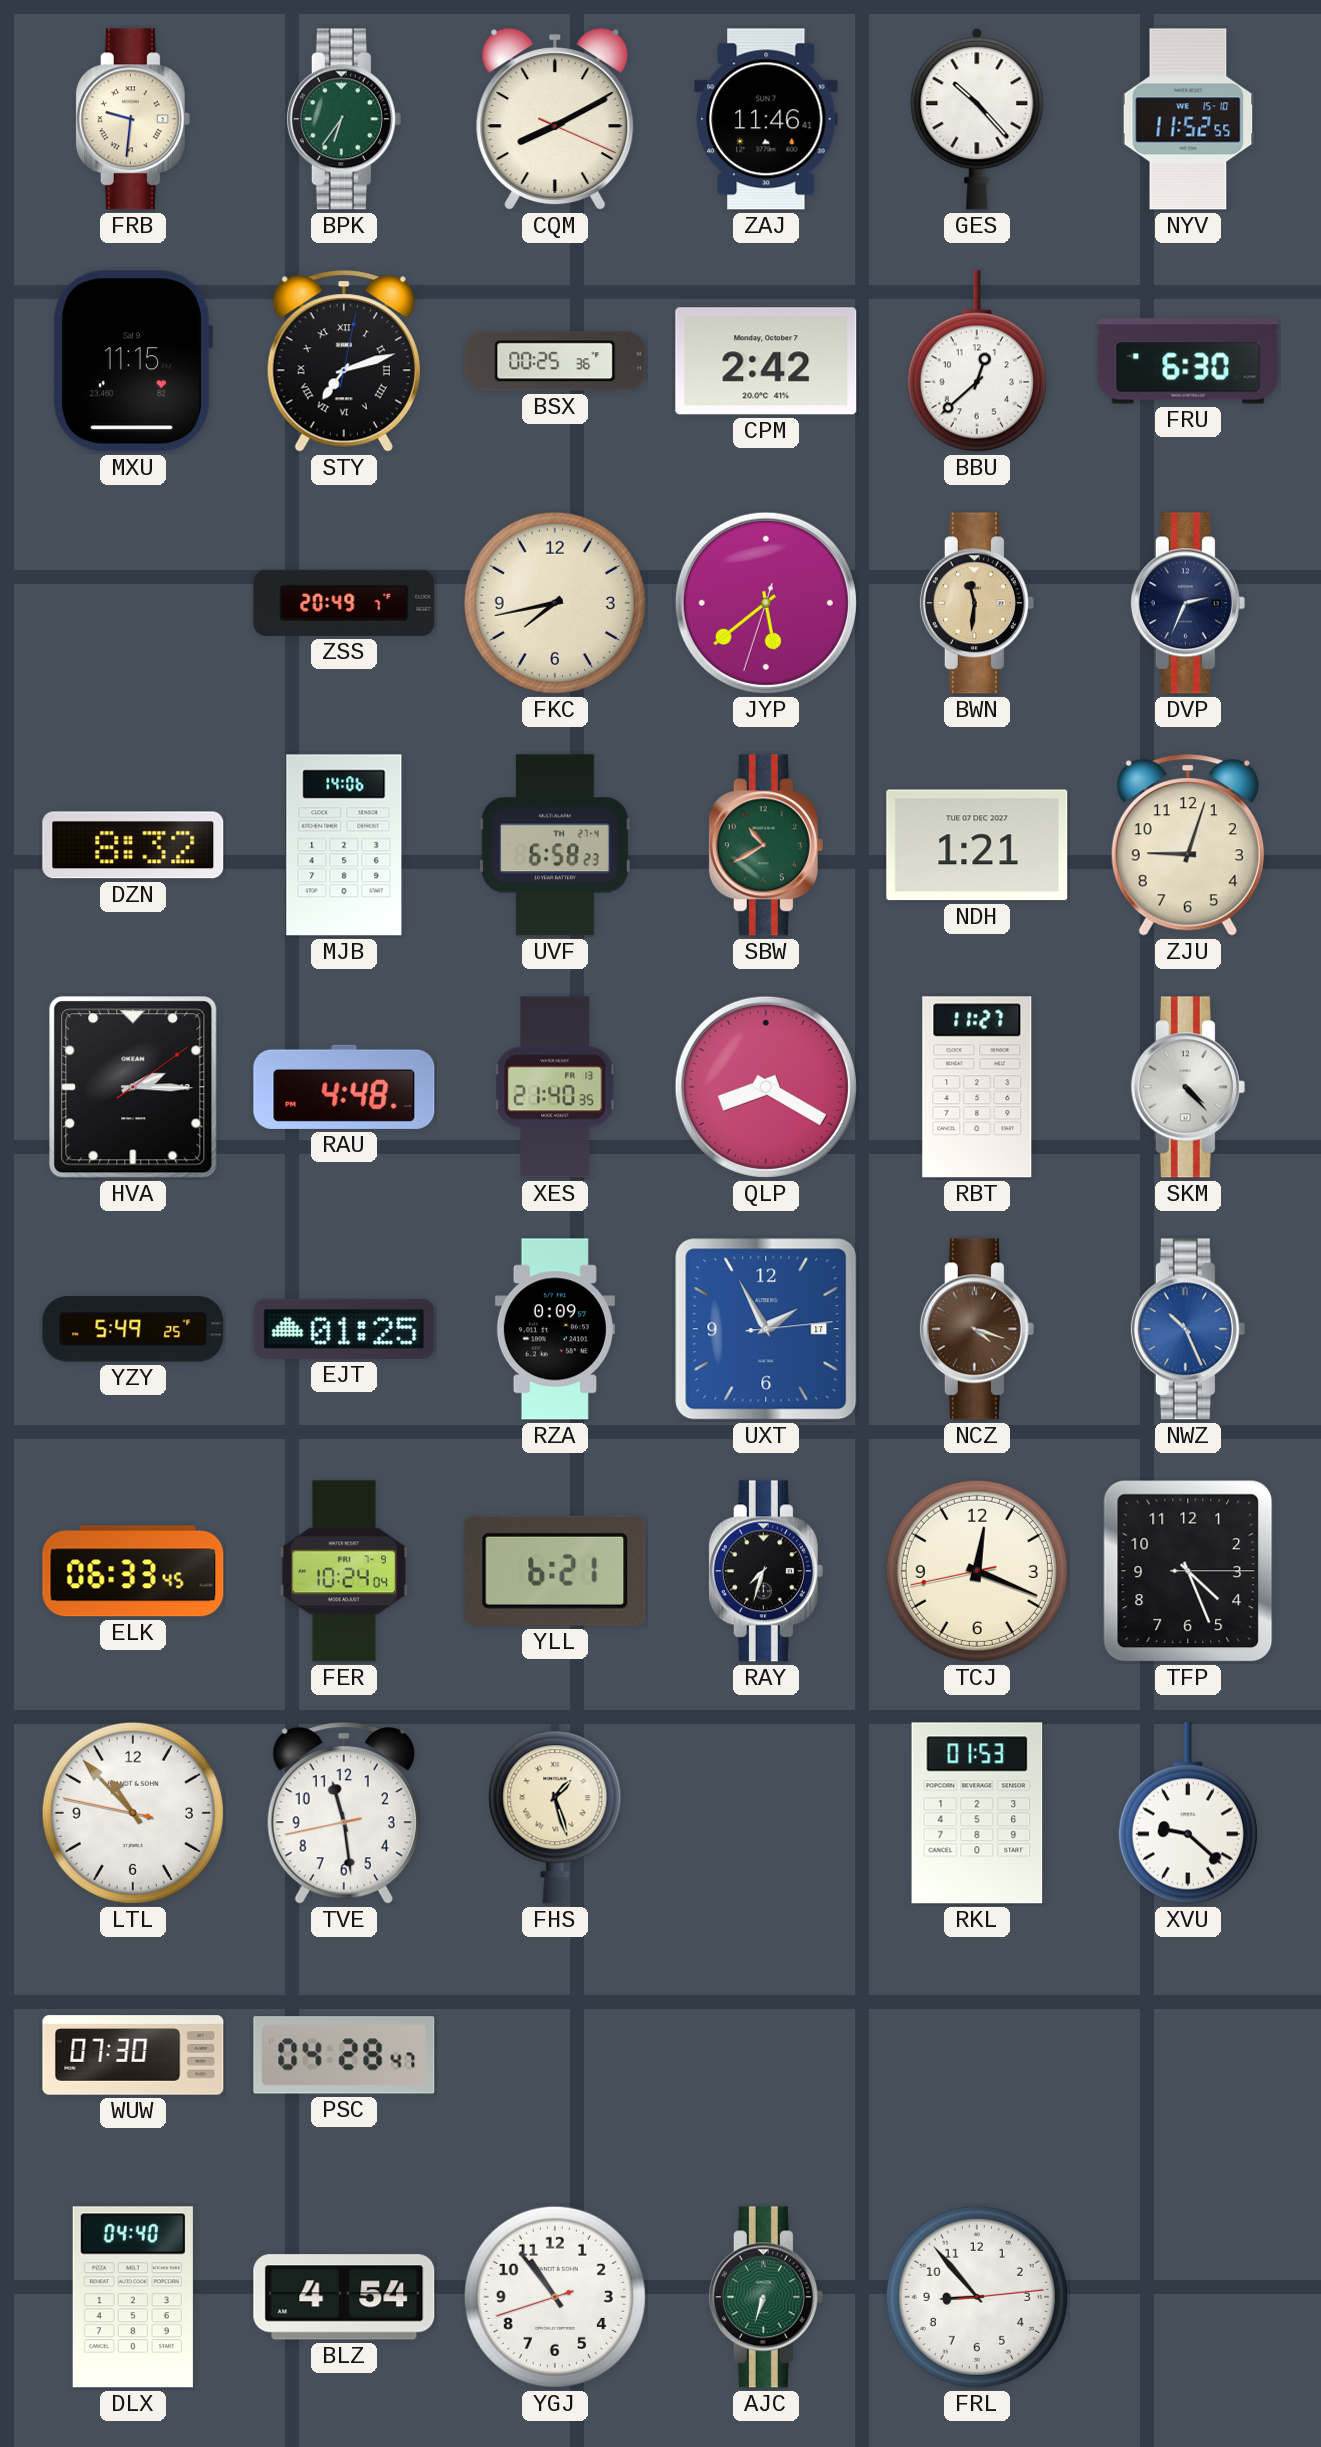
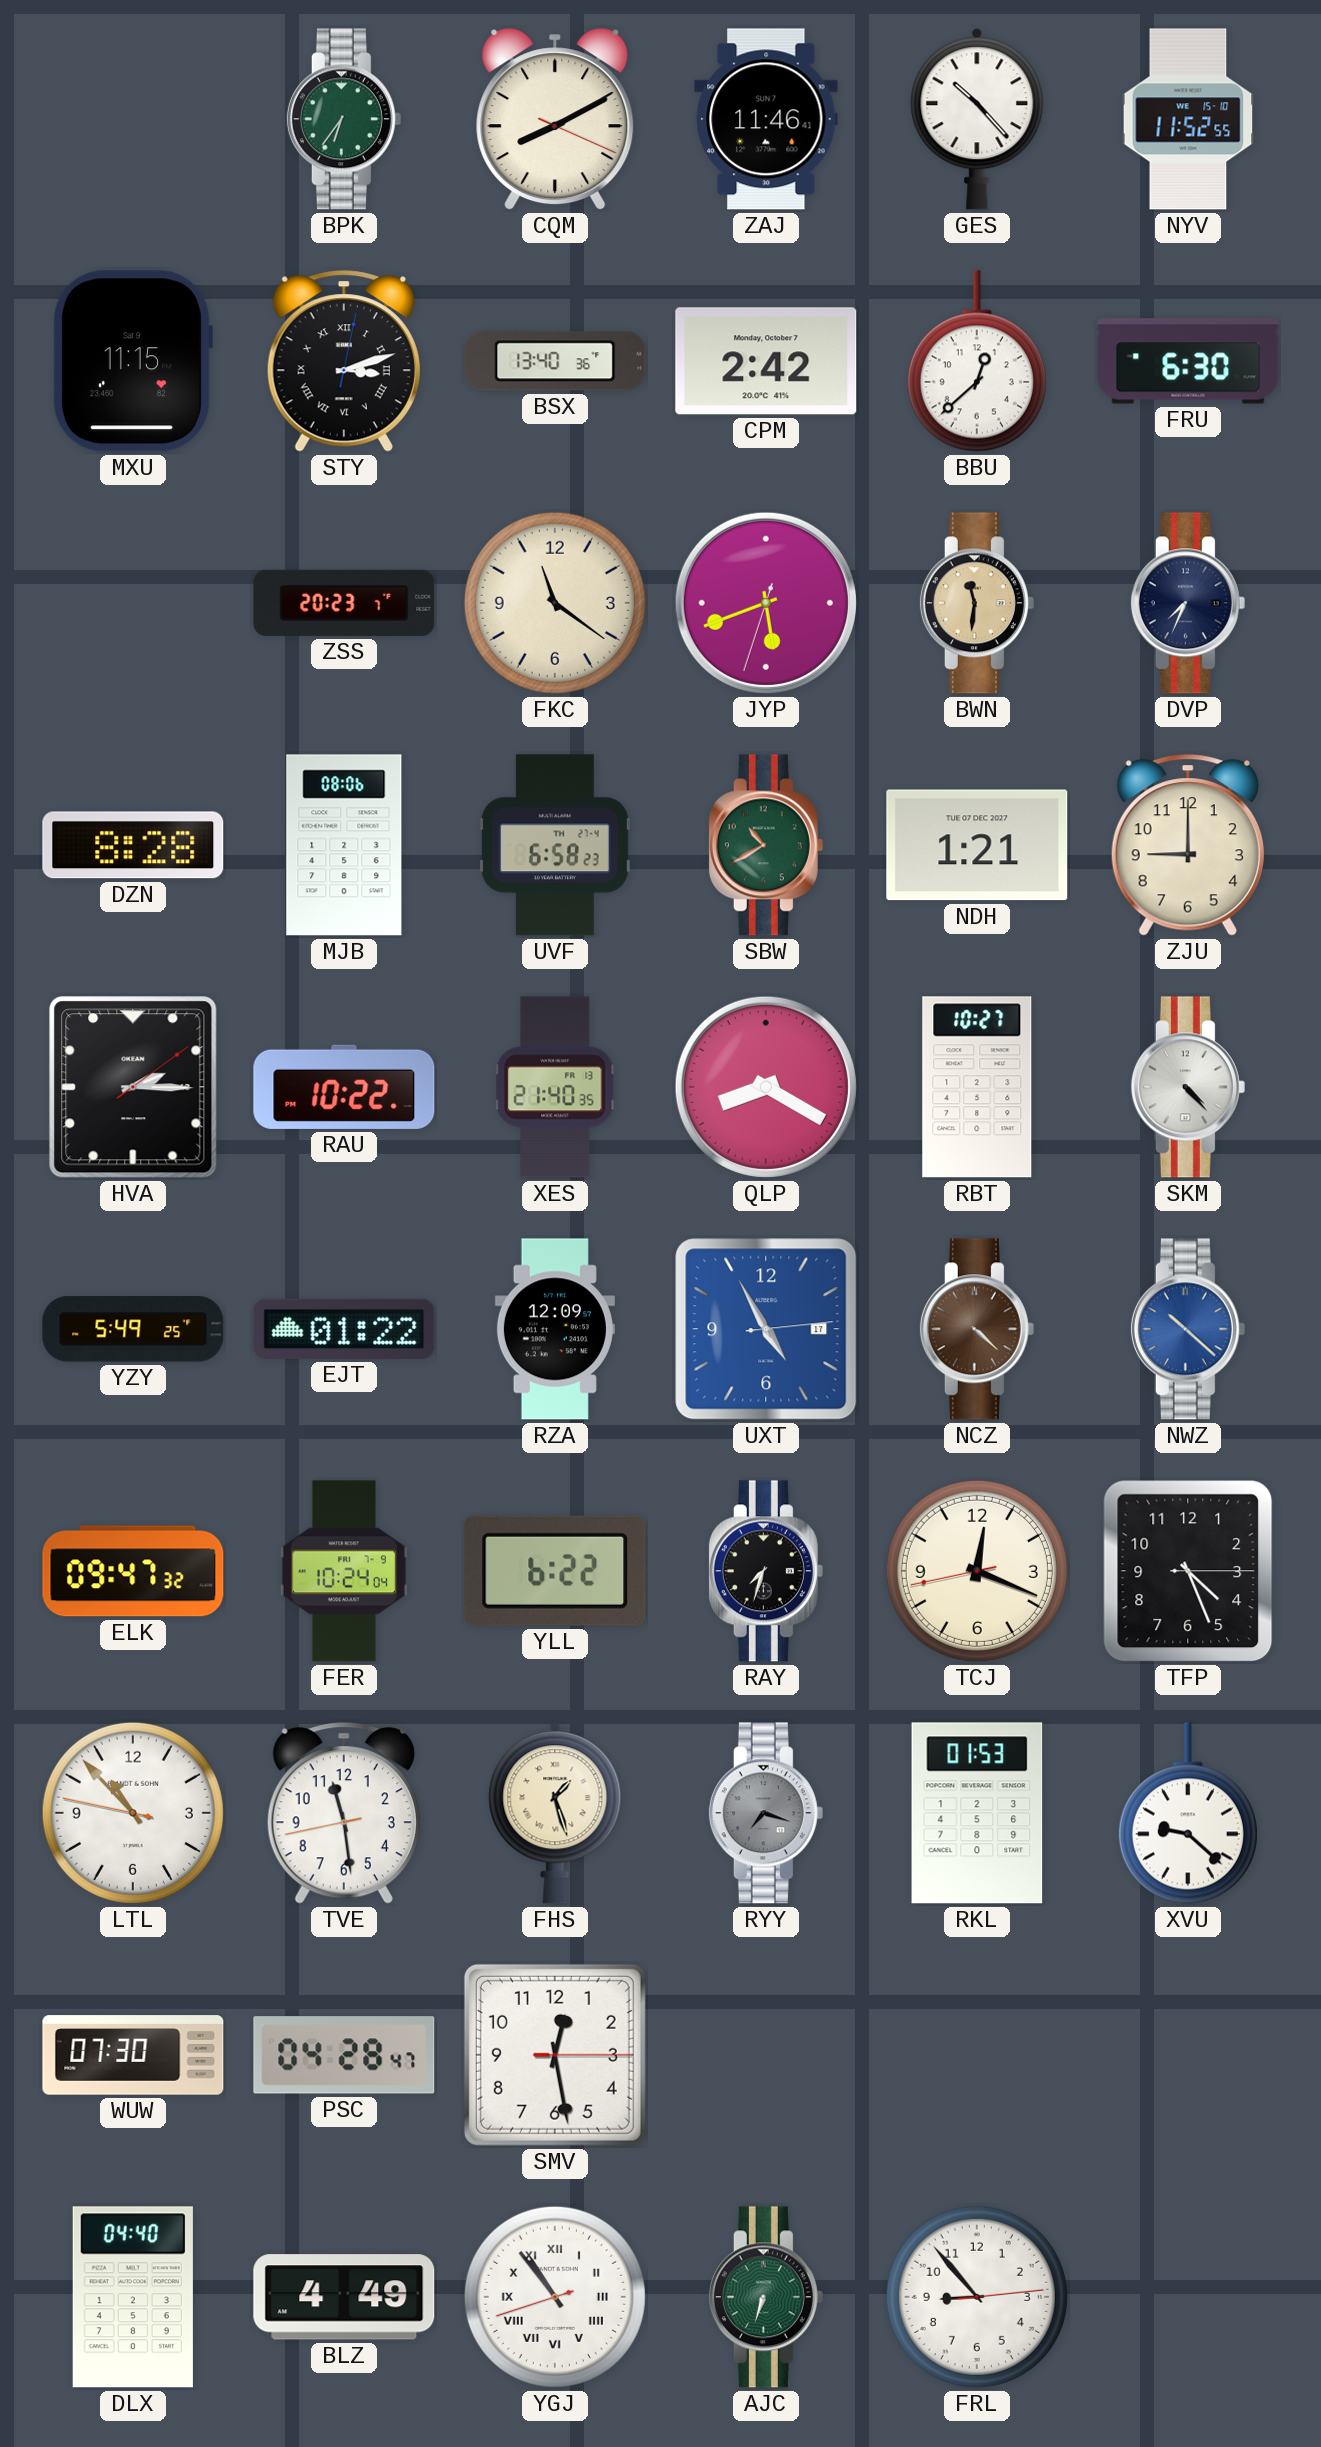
FRB: 9:31 -> none
STY: 7:12 -> 3:12
BSX: 00:25 -> 13:40
ZSS: 20:49 -> 20:23
FKC: 7:43 -> 11:21
JYP: 5:38 -> 5:41
DVP: 2:34 -> 7:34
DZN: 8:32 -> 8:28
MJB: 14:06 -> 08:06
ZJU: 9:03 -> 9:00
RAU: 4:48 -> 10:22
RBT: 11:27 -> 10:27
EJT: 01:25 -> 01:22
RZA: 0:09 -> 12:09
UXT: 1:55 -> 4:55
NCZ: 4:18 -> 4:22
NWZ: 10:26 -> 10:22
ELK: 06:33 -> 09:47
YLL: 6:21 -> 6:22
RYY: none -> 7:18
SMV: none -> 12:28
BLZ: 4:54 -> 4:49
YGJ numerals: Arabic -> Roman
